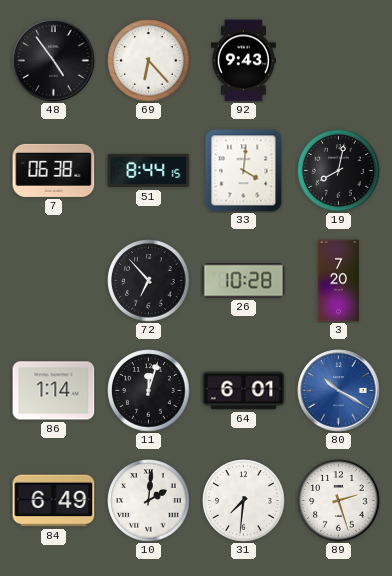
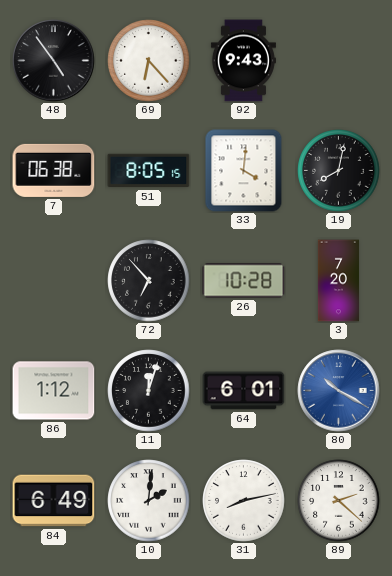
51: 8:44 -> 8:05
86: 1:14 -> 1:12
31: 7:31 -> 8:13
89: 2:27 -> 2:22
